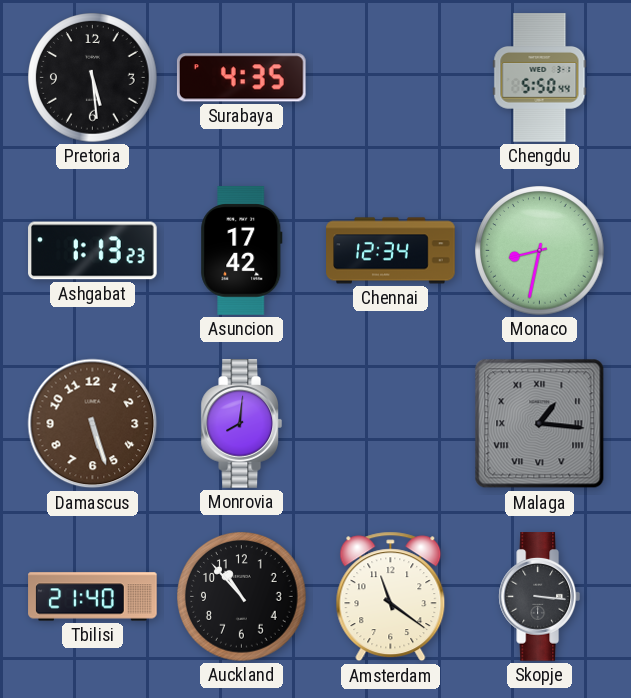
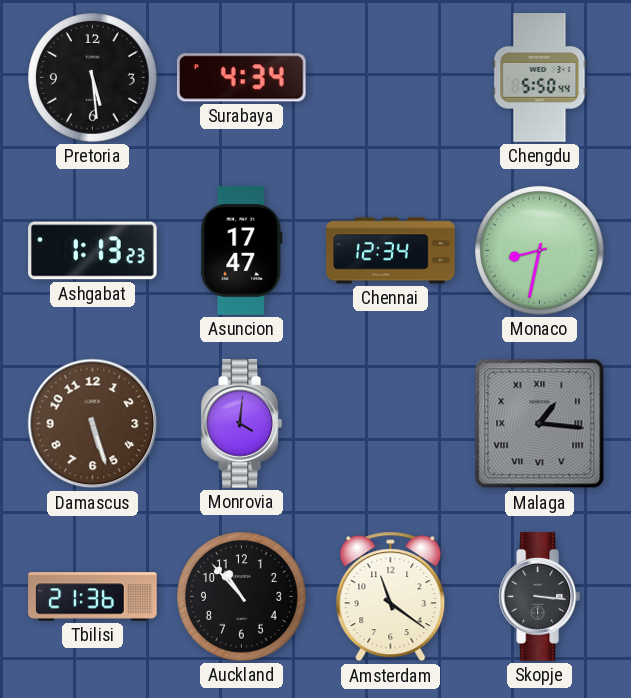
Surabaya: 4:35 -> 4:34
Asuncion: 17:42 -> 17:47
Monrovia: 8:01 -> 4:01
Tbilisi: 21:40 -> 21:36
